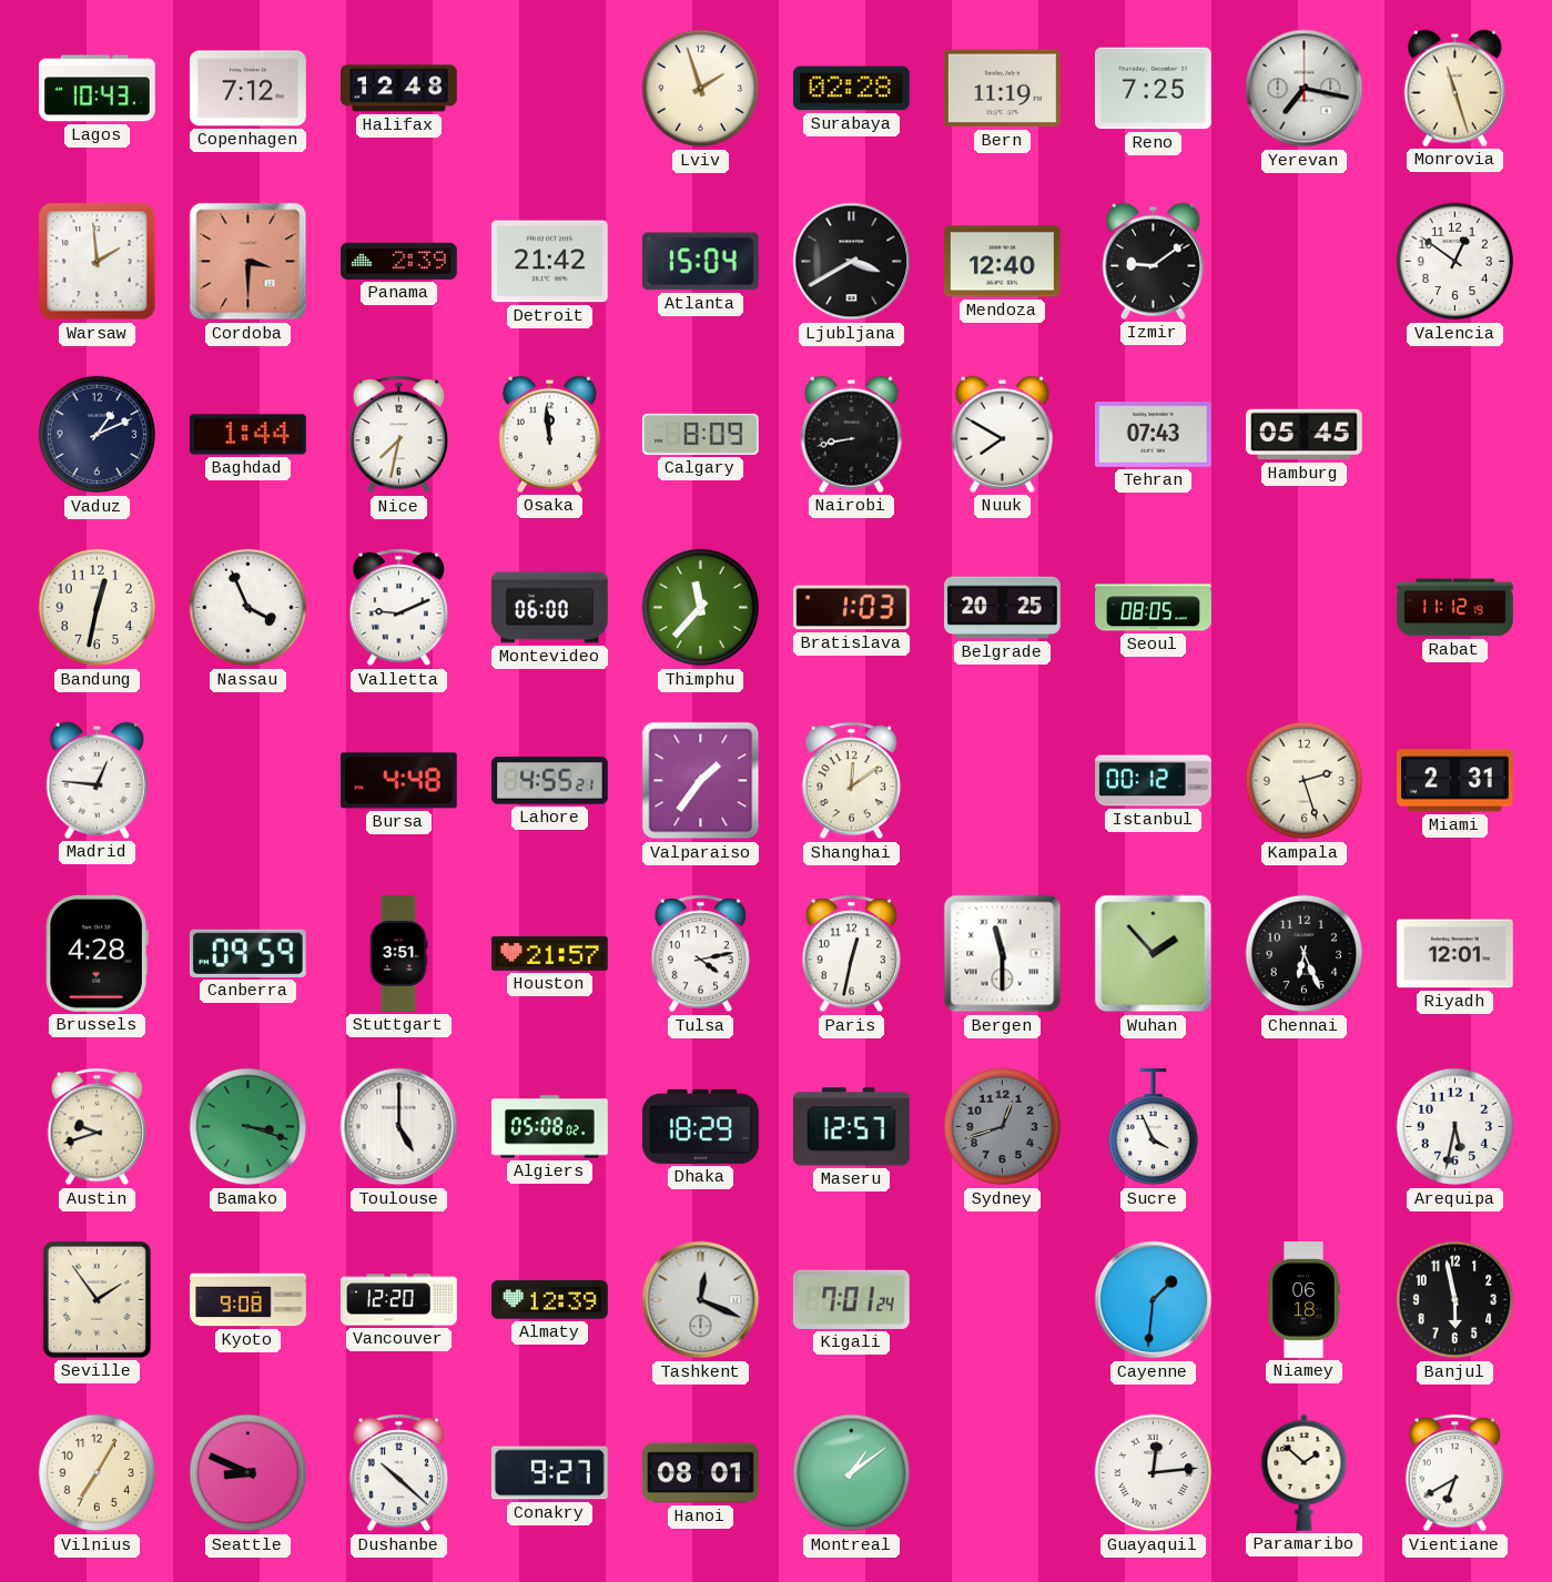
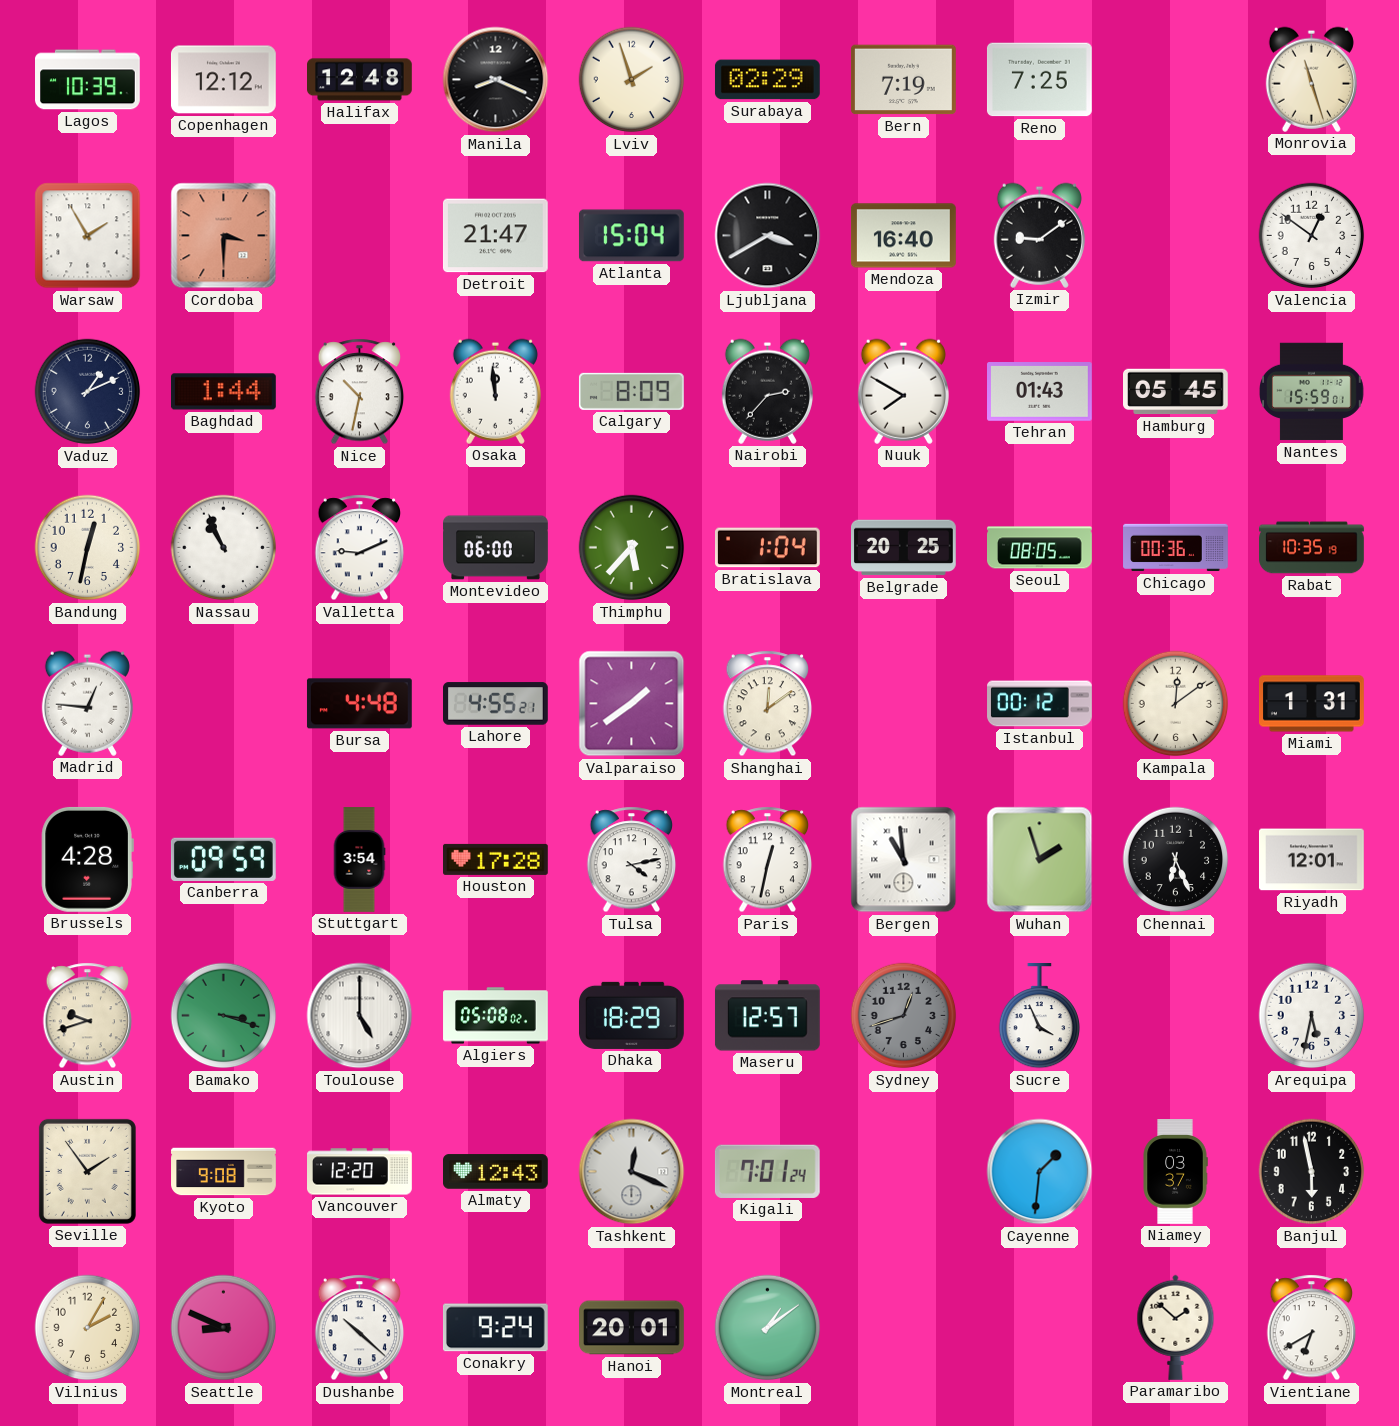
Lagos: 10:43 -> 10:39
Copenhagen: 7:12 -> 12:12
Manila: none -> 8:19
Surabaya: 02:28 -> 02:29
Bern: 11:19 -> 7:19
Yerevan: 7:17 -> none
Warsaw: 1:59 -> 1:55
Panama: 2:39 -> none
Detroit: 21:42 -> 21:47
Mendoza: 12:40 -> 16:40
Nice: 7:32 -> 10:32
Nairobi: 8:43 -> 2:37
Tehran: 07:43 -> 01:43
Nantes: none -> 15:59
Nassau: 3:56 -> 10:56
Thimphu: 11:37 -> 5:37
Bratislava: 1:03 -> 1:04
Chicago: none -> 00:36
Rabat: 11:12 -> 10:35
Valparaiso: 1:36 -> 1:39
Kampala: 2:27 -> 12:09
Miami: 2:31 -> 1:31
Stuttgart: 3:51 -> 3:54
Houston: 21:57 -> 17:28
Bergen: 11:30 -> 10:59
Wuhan: 1:53 -> 1:57
Almaty: 12:39 -> 12:43
Niamey: 06:18 -> 03:37
Vilnius: 7:05 -> 2:05
Conakry: 9:27 -> 9:24
Hanoi: 08:01 -> 20:01
Guayaquil: 12:14 -> none
